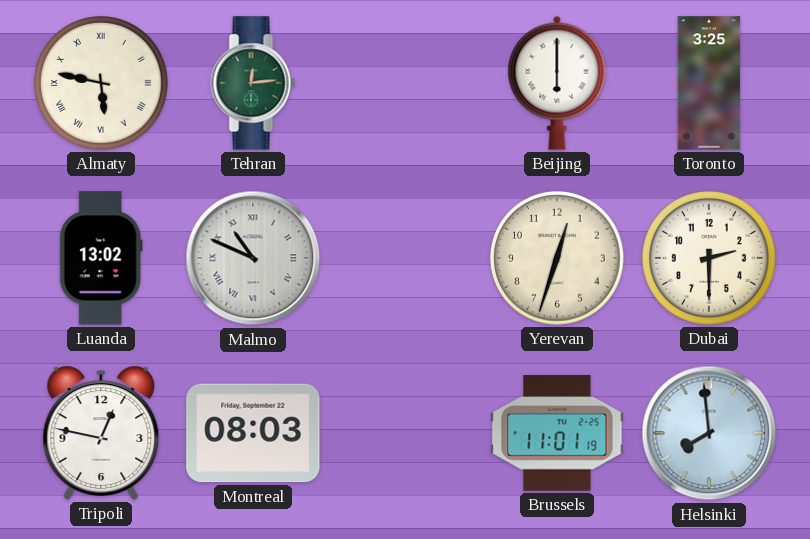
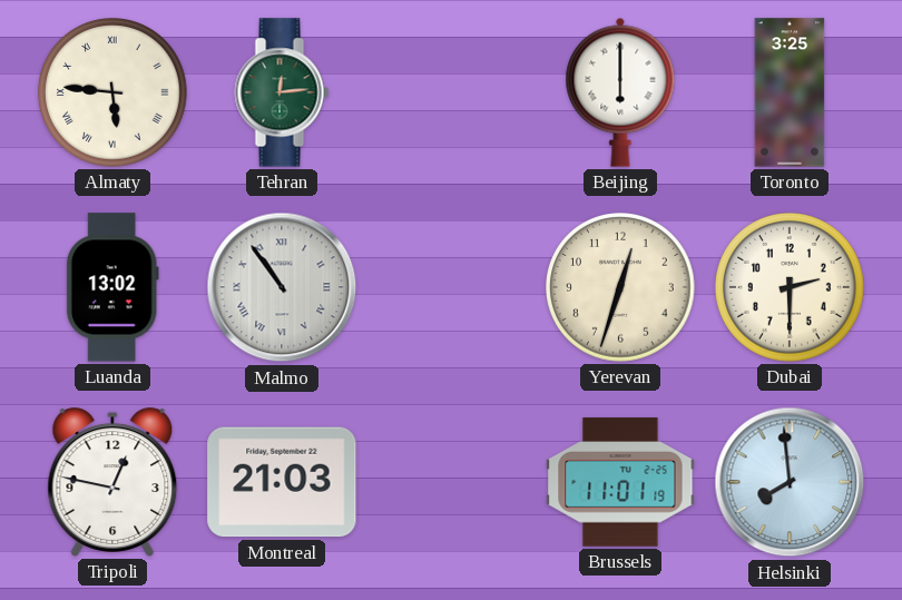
Almaty: 5:47 -> 5:46
Malmo: 10:49 -> 10:54
Montreal: 08:03 -> 21:03
